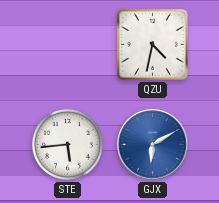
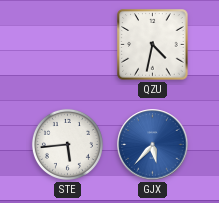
GJX: 6:10 -> 5:37
